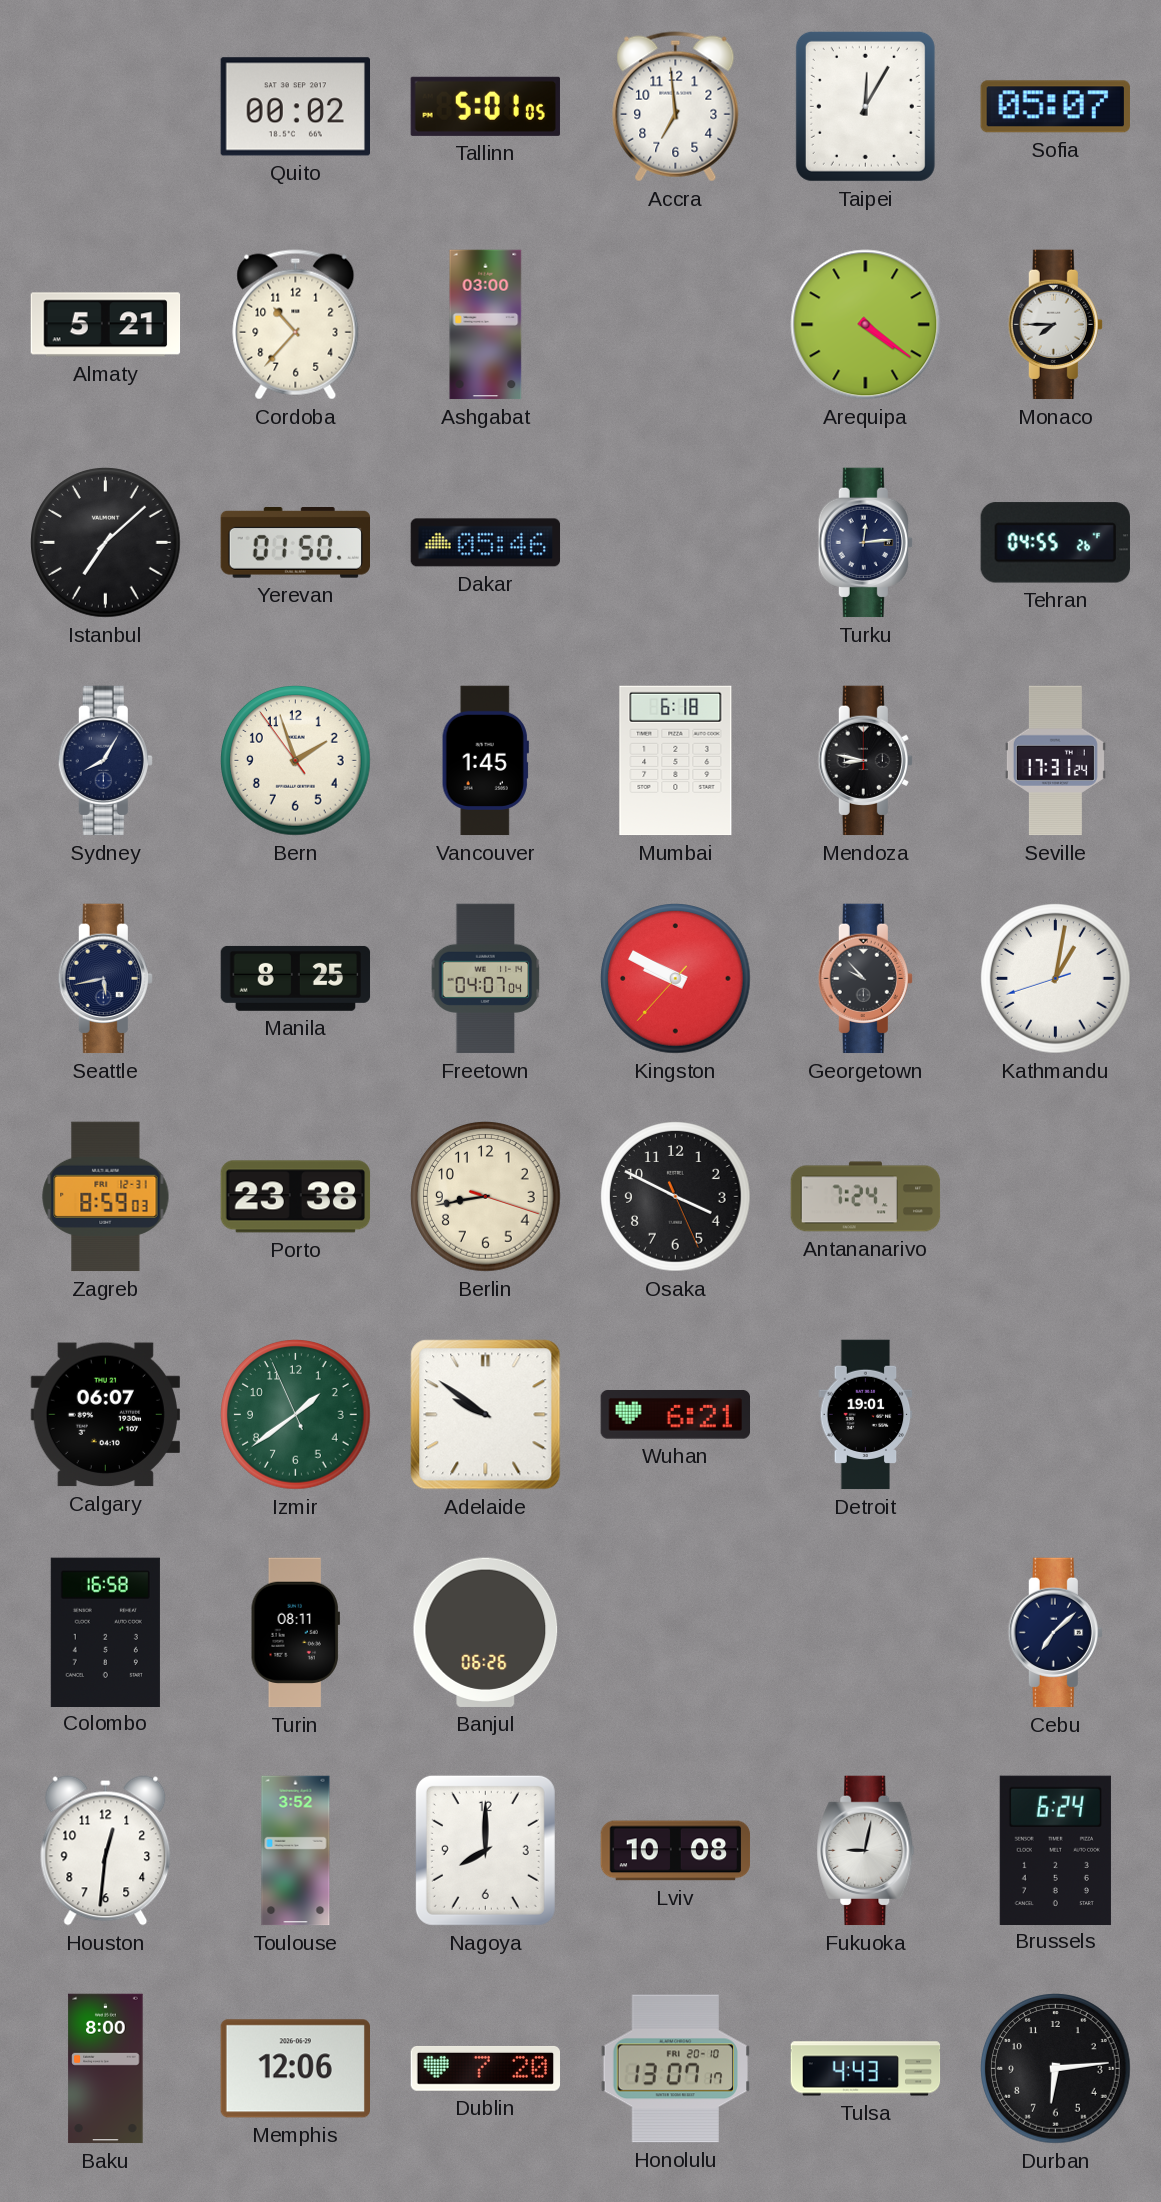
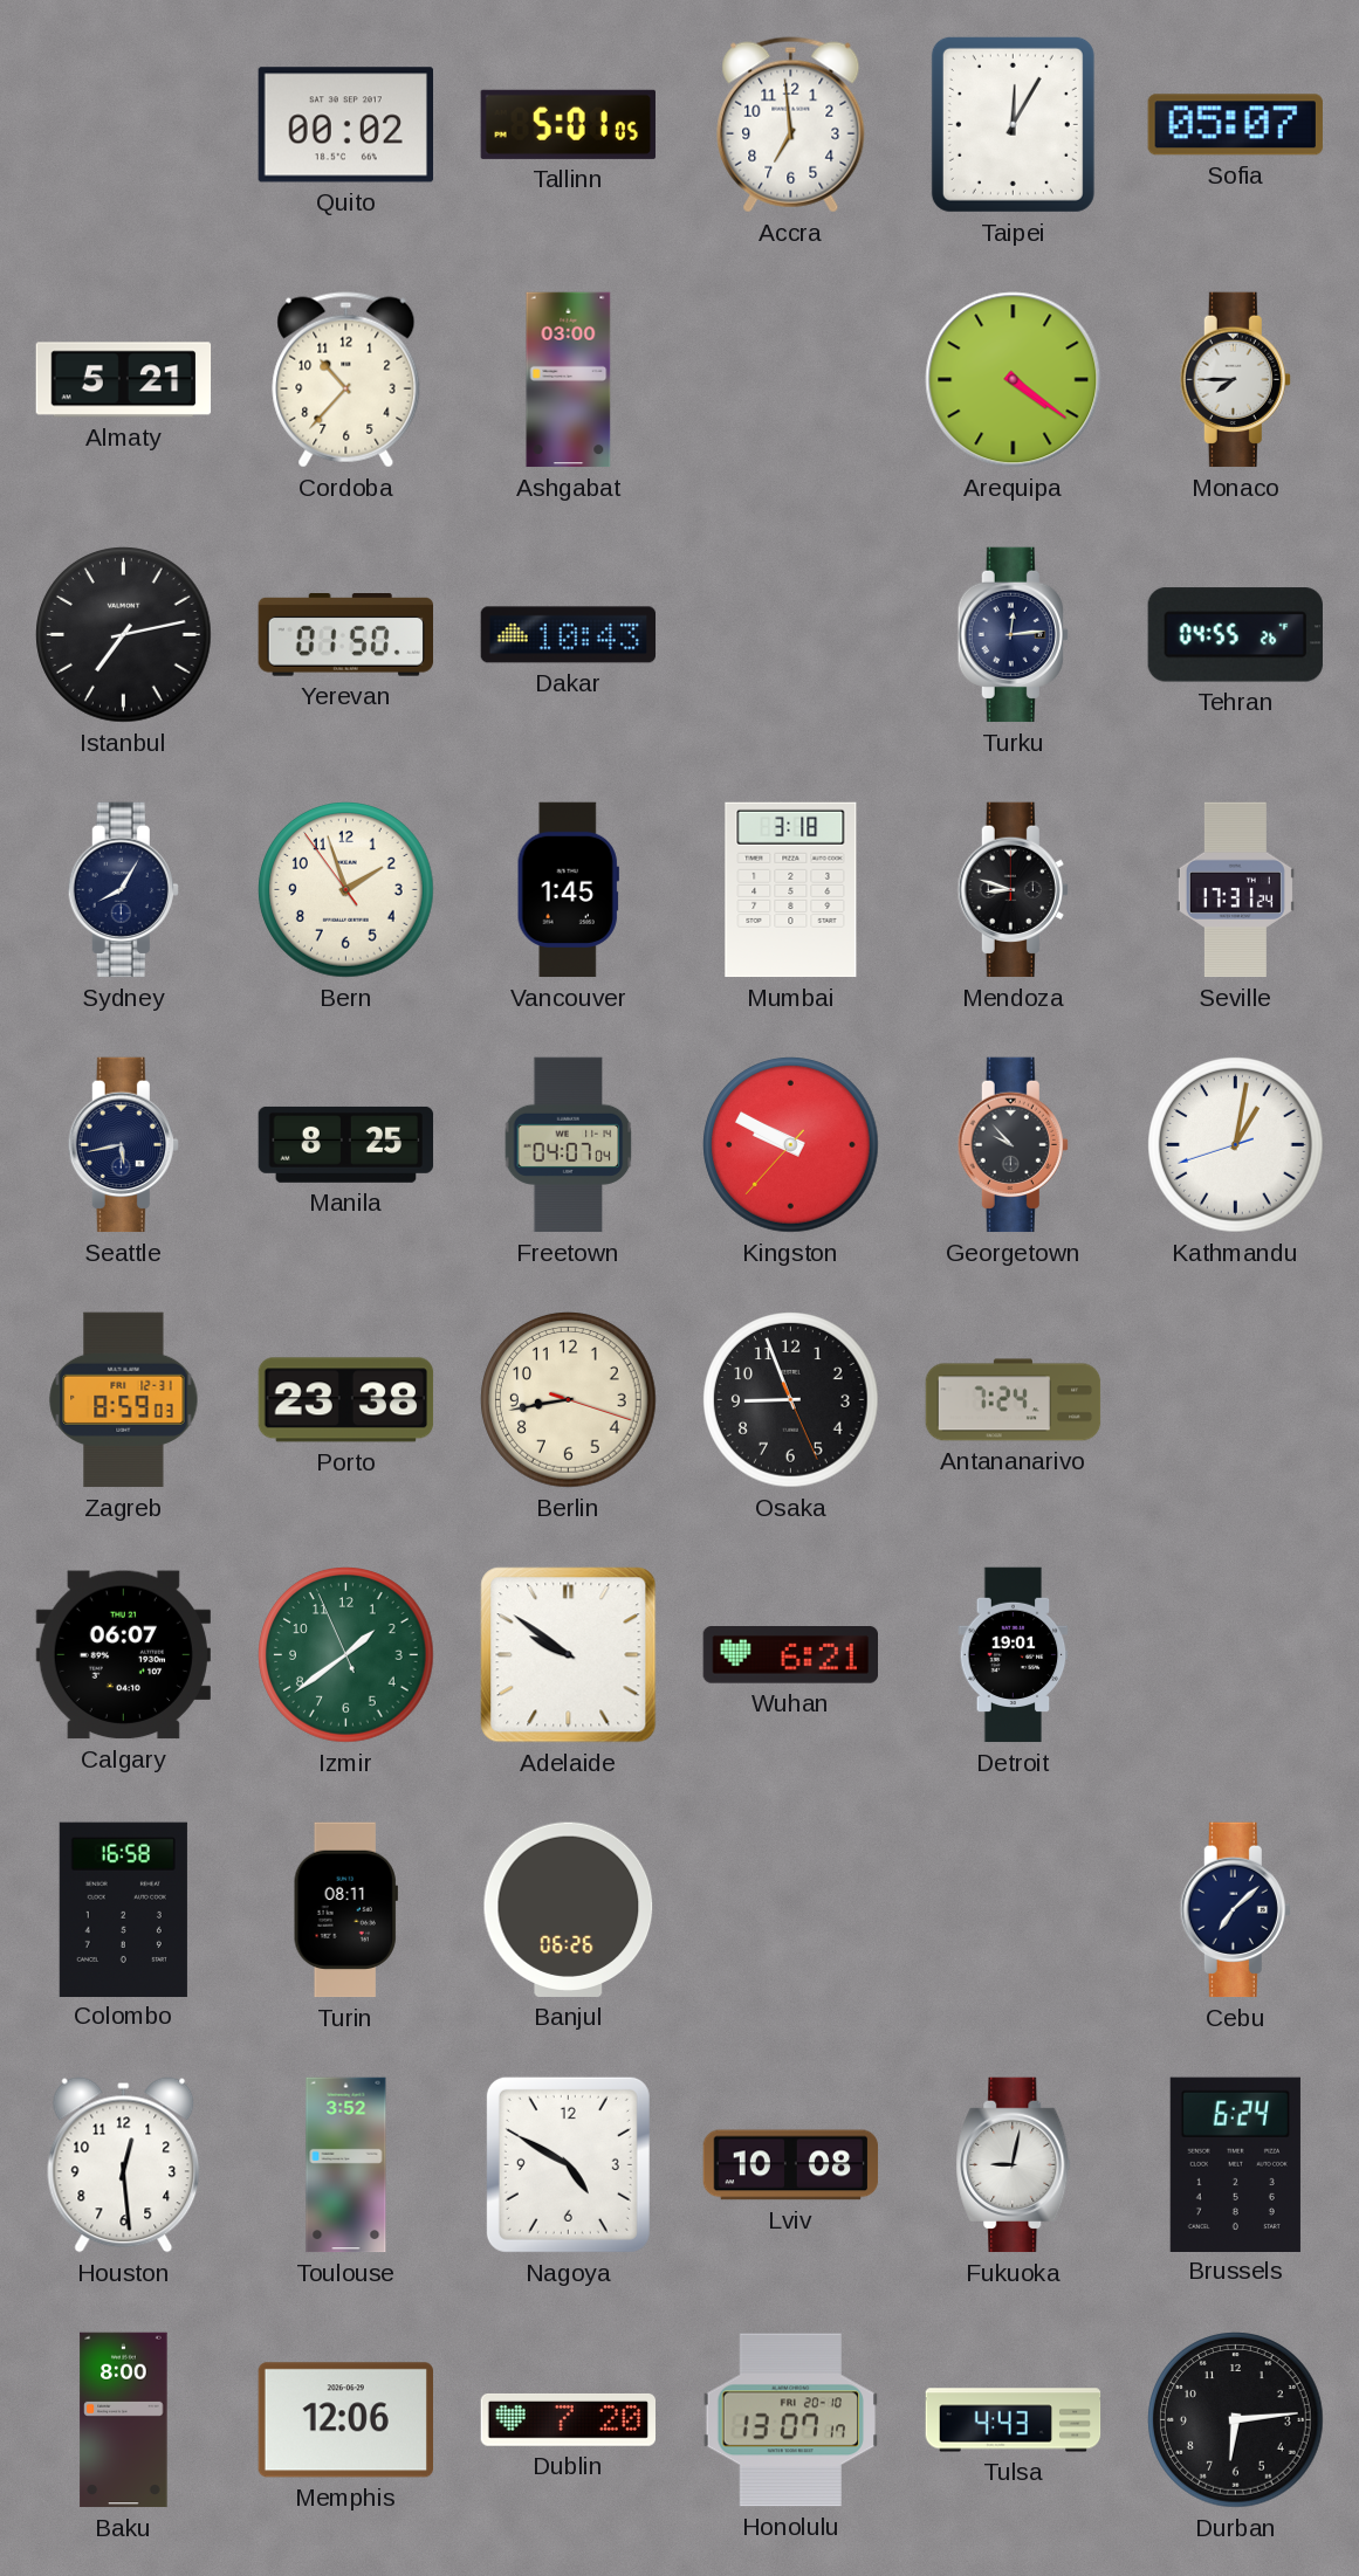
Istanbul: 7:08 -> 7:13
Dakar: 05:46 -> 10:43
Mumbai: 6:18 -> 3:18
Mendoza: 8:47 -> 8:48
Osaka: 3:49 -> 8:56
Houston: 12:31 -> 12:29
Nagoya: 8:00 -> 4:50
